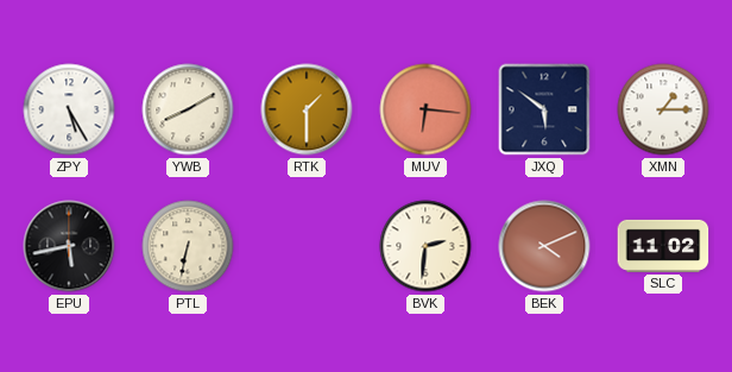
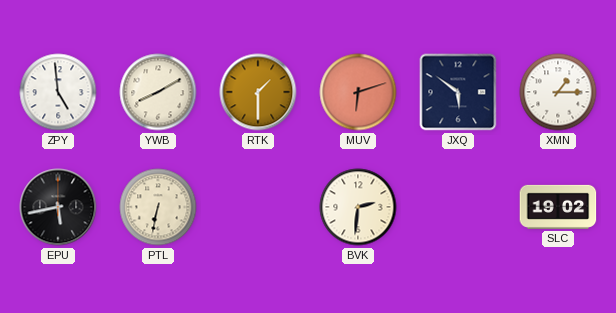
ZPY: 5:25 -> 4:59
MUV: 6:16 -> 6:12
BEK: 4:11 -> none
SLC: 11:02 -> 19:02
